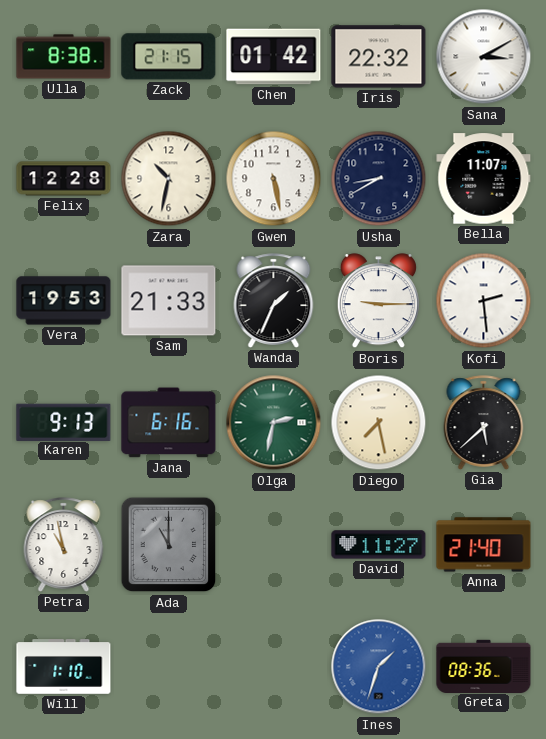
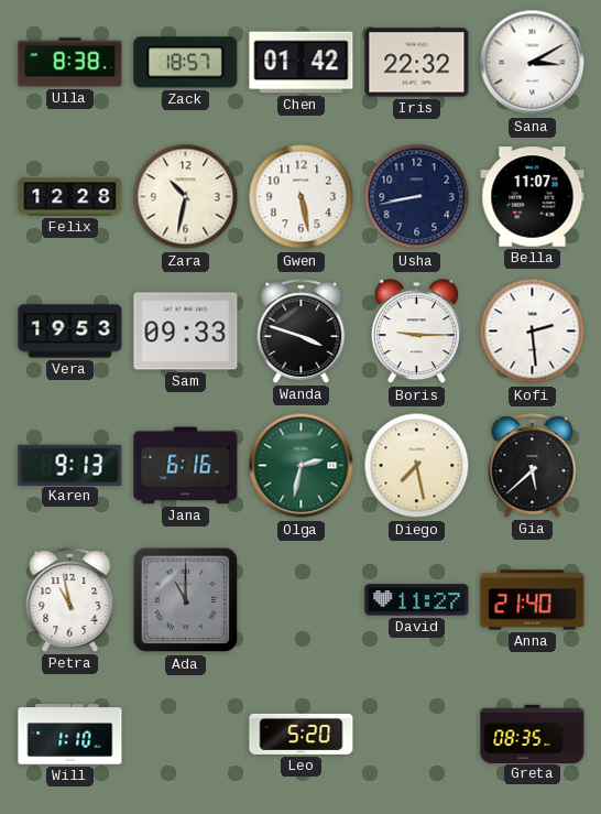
Zack: 21:15 -> 18:57
Usha: 8:40 -> 8:43
Sam: 21:33 -> 09:33
Wanda: 1:34 -> 3:48
Leo: none -> 5:20
Ines: 1:33 -> none
Greta: 08:36 -> 08:35
